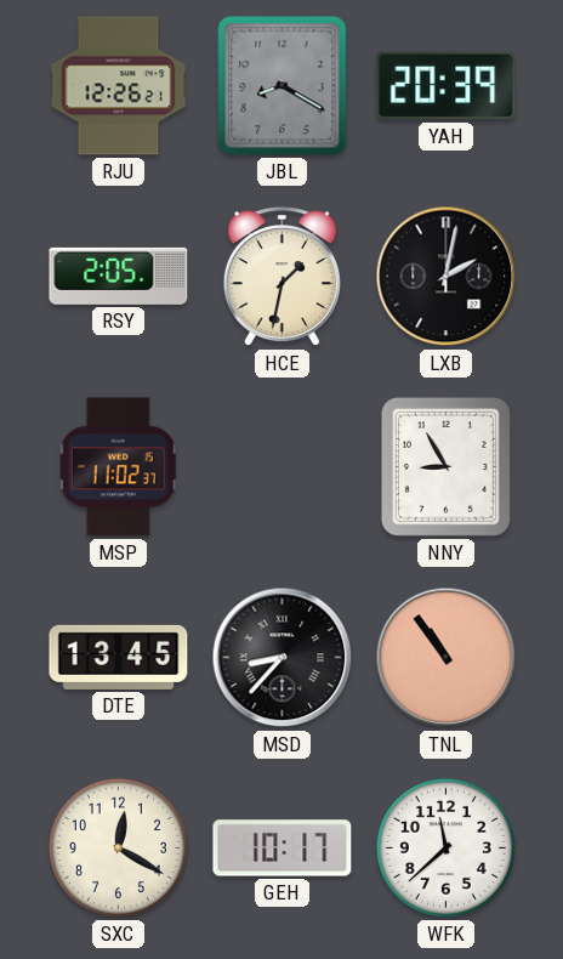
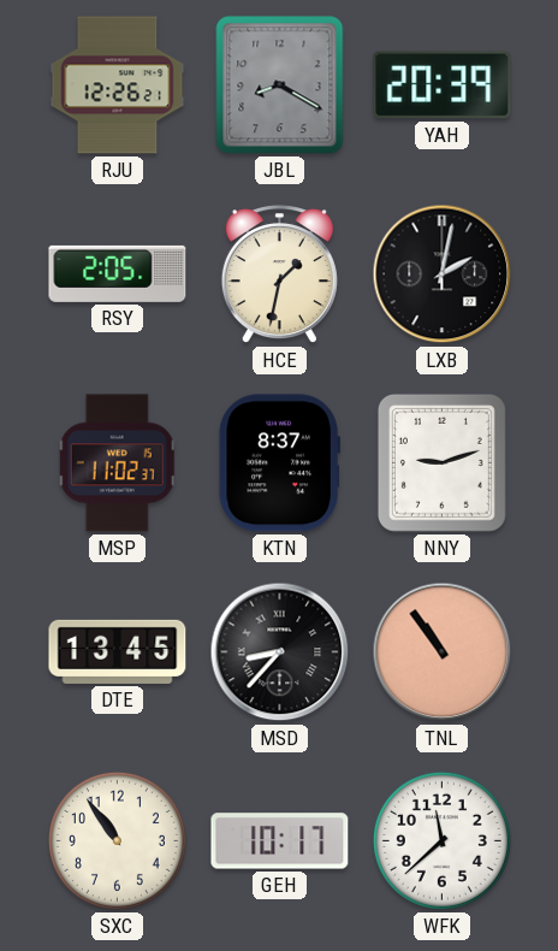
KTN: none -> 8:37
NNY: 8:55 -> 9:12
SXC: 12:20 -> 10:54
